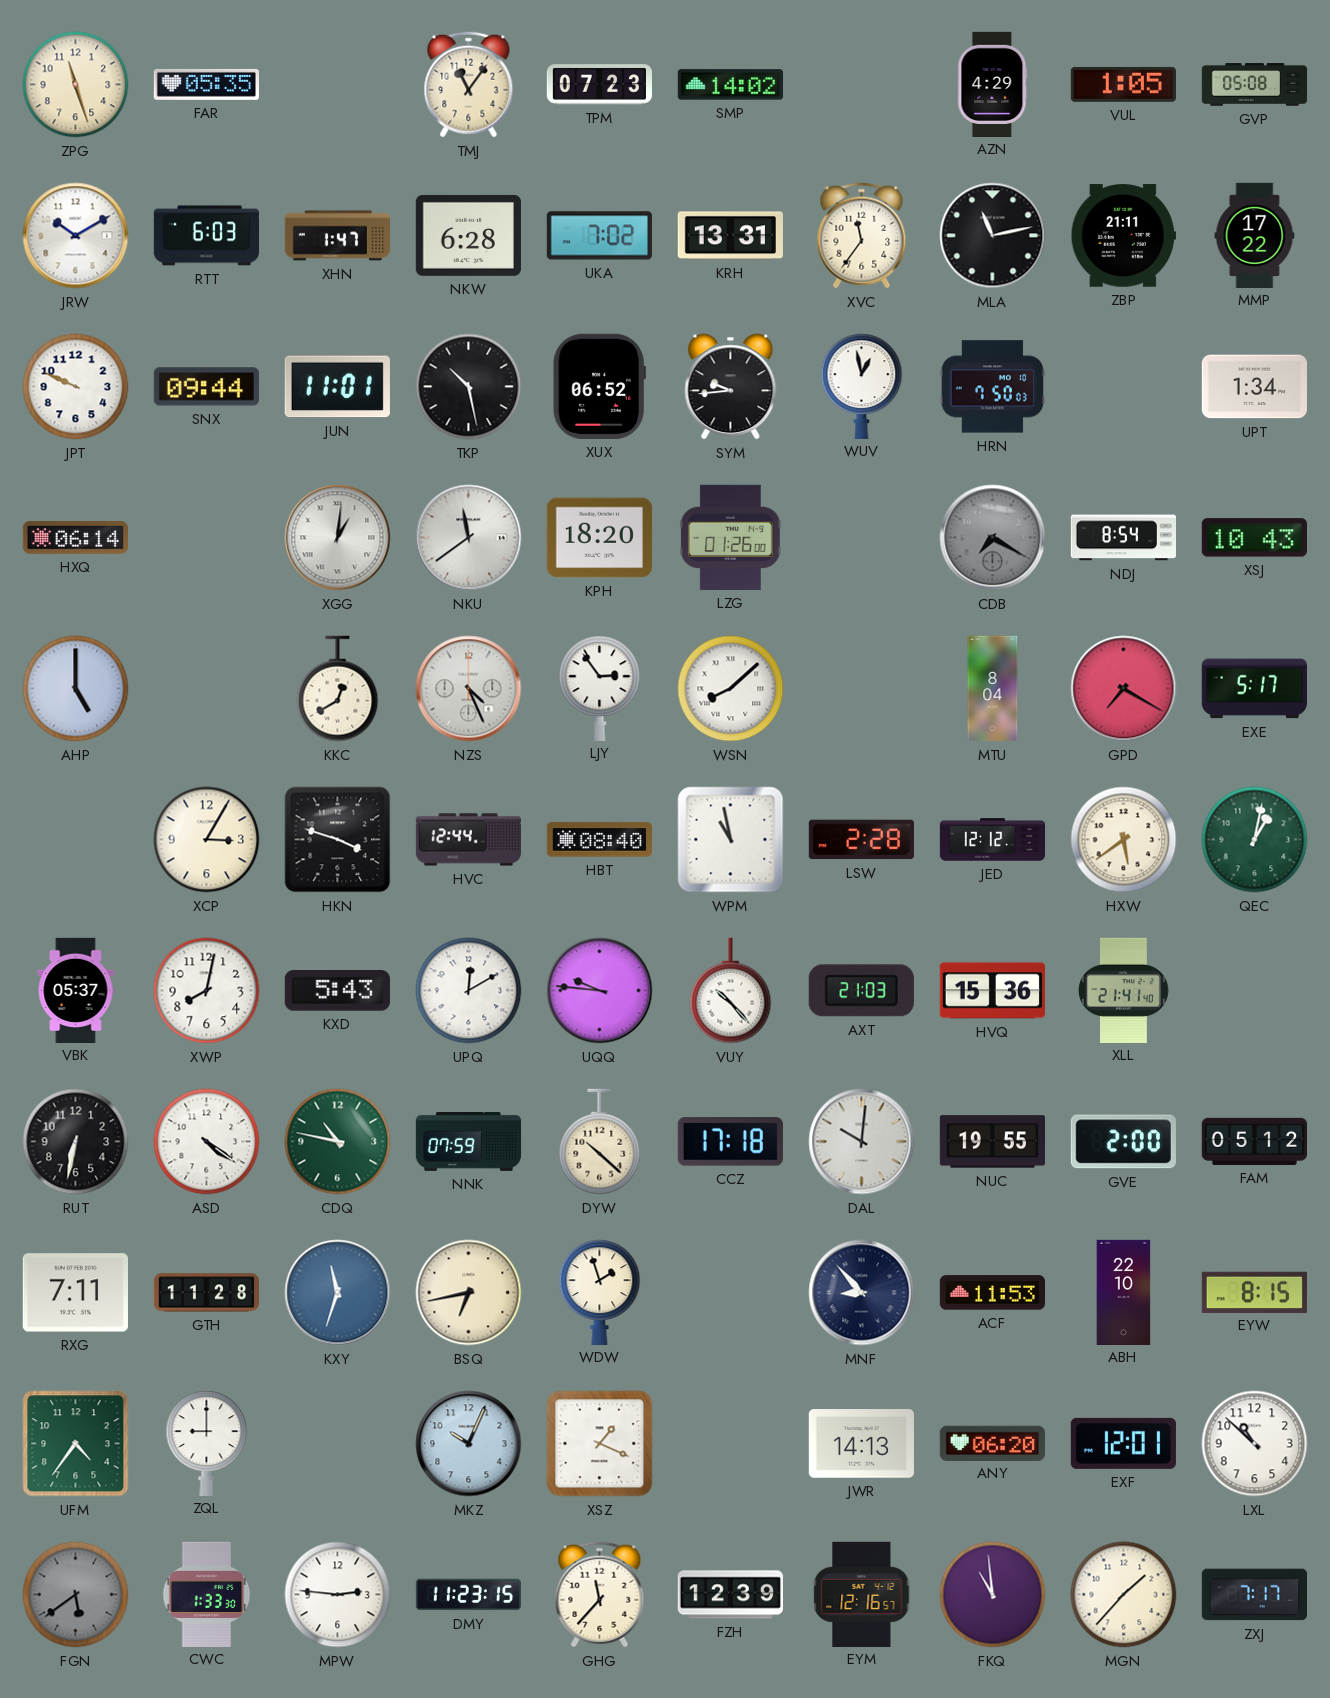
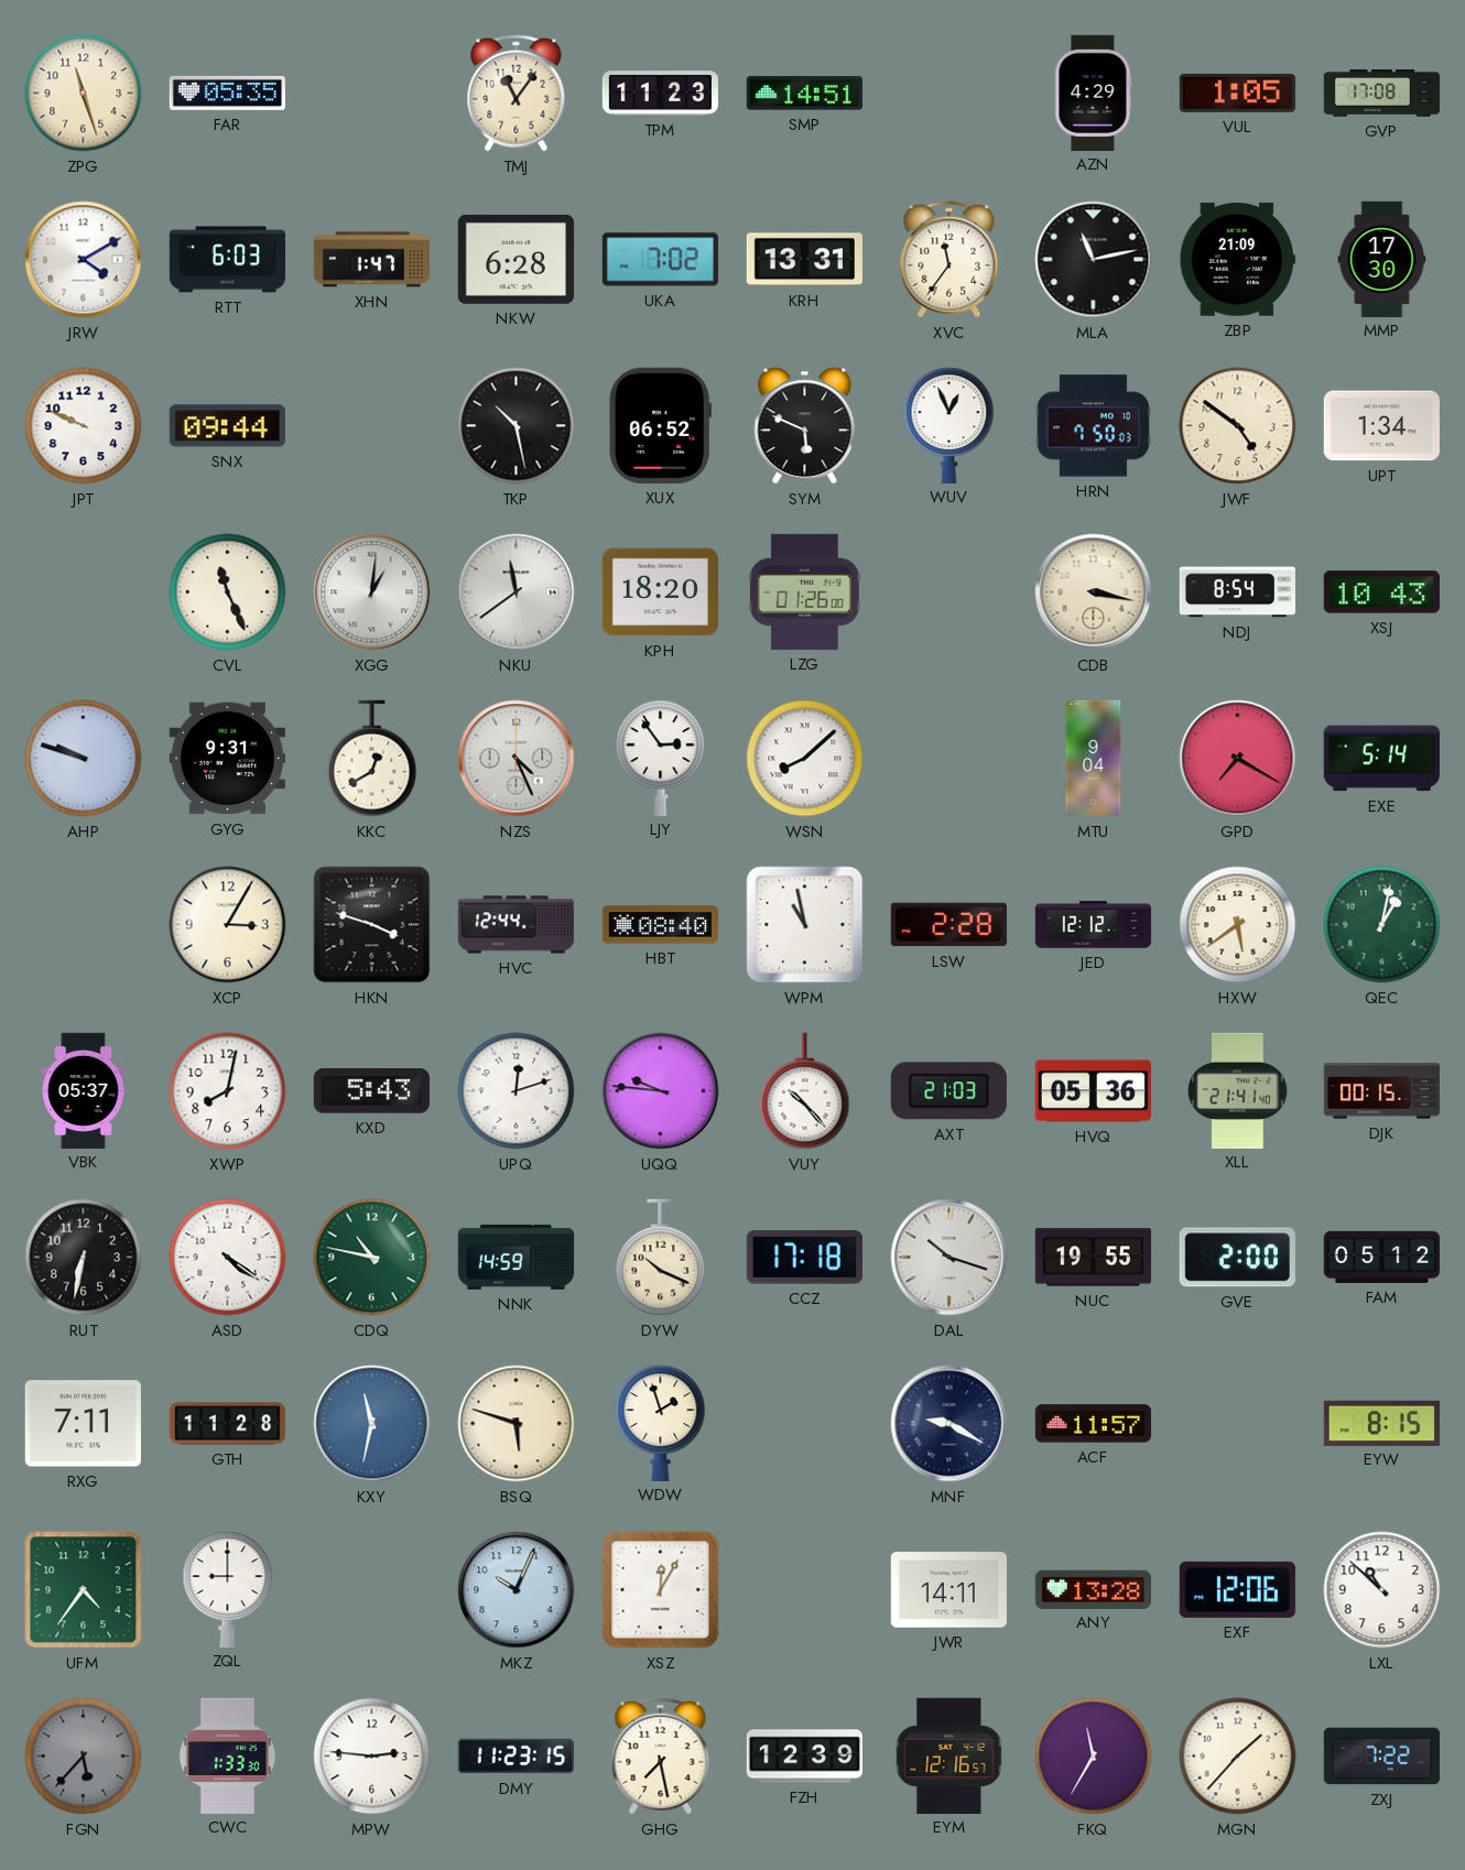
TPM: 07:23 -> 11:23
SMP: 14:02 -> 14:51
GVP: 05:08 -> 17:08
JRW: 10:10 -> 4:10
ZBP: 21:11 -> 21:09
MMP: 17:22 -> 17:30
JUN: 11:01 -> none
SYM: 9:44 -> 5:49
WUV: 12:58 -> 12:56
JWF: none -> 4:51
HXQ: 06:14 -> none
CVL: none -> 11:26
CDB: 7:20 -> 3:17
CDB dial: grey -> cream
AHP: 5:00 -> 9:48
GYG: none -> 9:31
MTU: 8:04 -> 9:04
EXE: 5:17 -> 5:14
UPQ: 12:10 -> 12:12
HVQ: 15:36 -> 05:36
DJK: none -> 00:15
NNK: 07:59 -> 14:59
DYW: 10:22 -> 10:19
DAL: 10:01 -> 10:18
KXY: 11:33 -> 11:32
BSQ: 6:43 -> 5:48
MNF: 8:53 -> 9:20
ACF: 11:53 -> 11:57
ABH: 22:10 -> none
XSZ: 1:19 -> 12:05
JWR: 14:13 -> 14:11
ANY: 06:20 -> 13:28
EXF: 12:01 -> 12:06
FGN: 5:39 -> 5:37
GHG: 11:37 -> 7:28
FKQ: 10:59 -> 11:35
ZXJ: 7:17 -> 7:22
